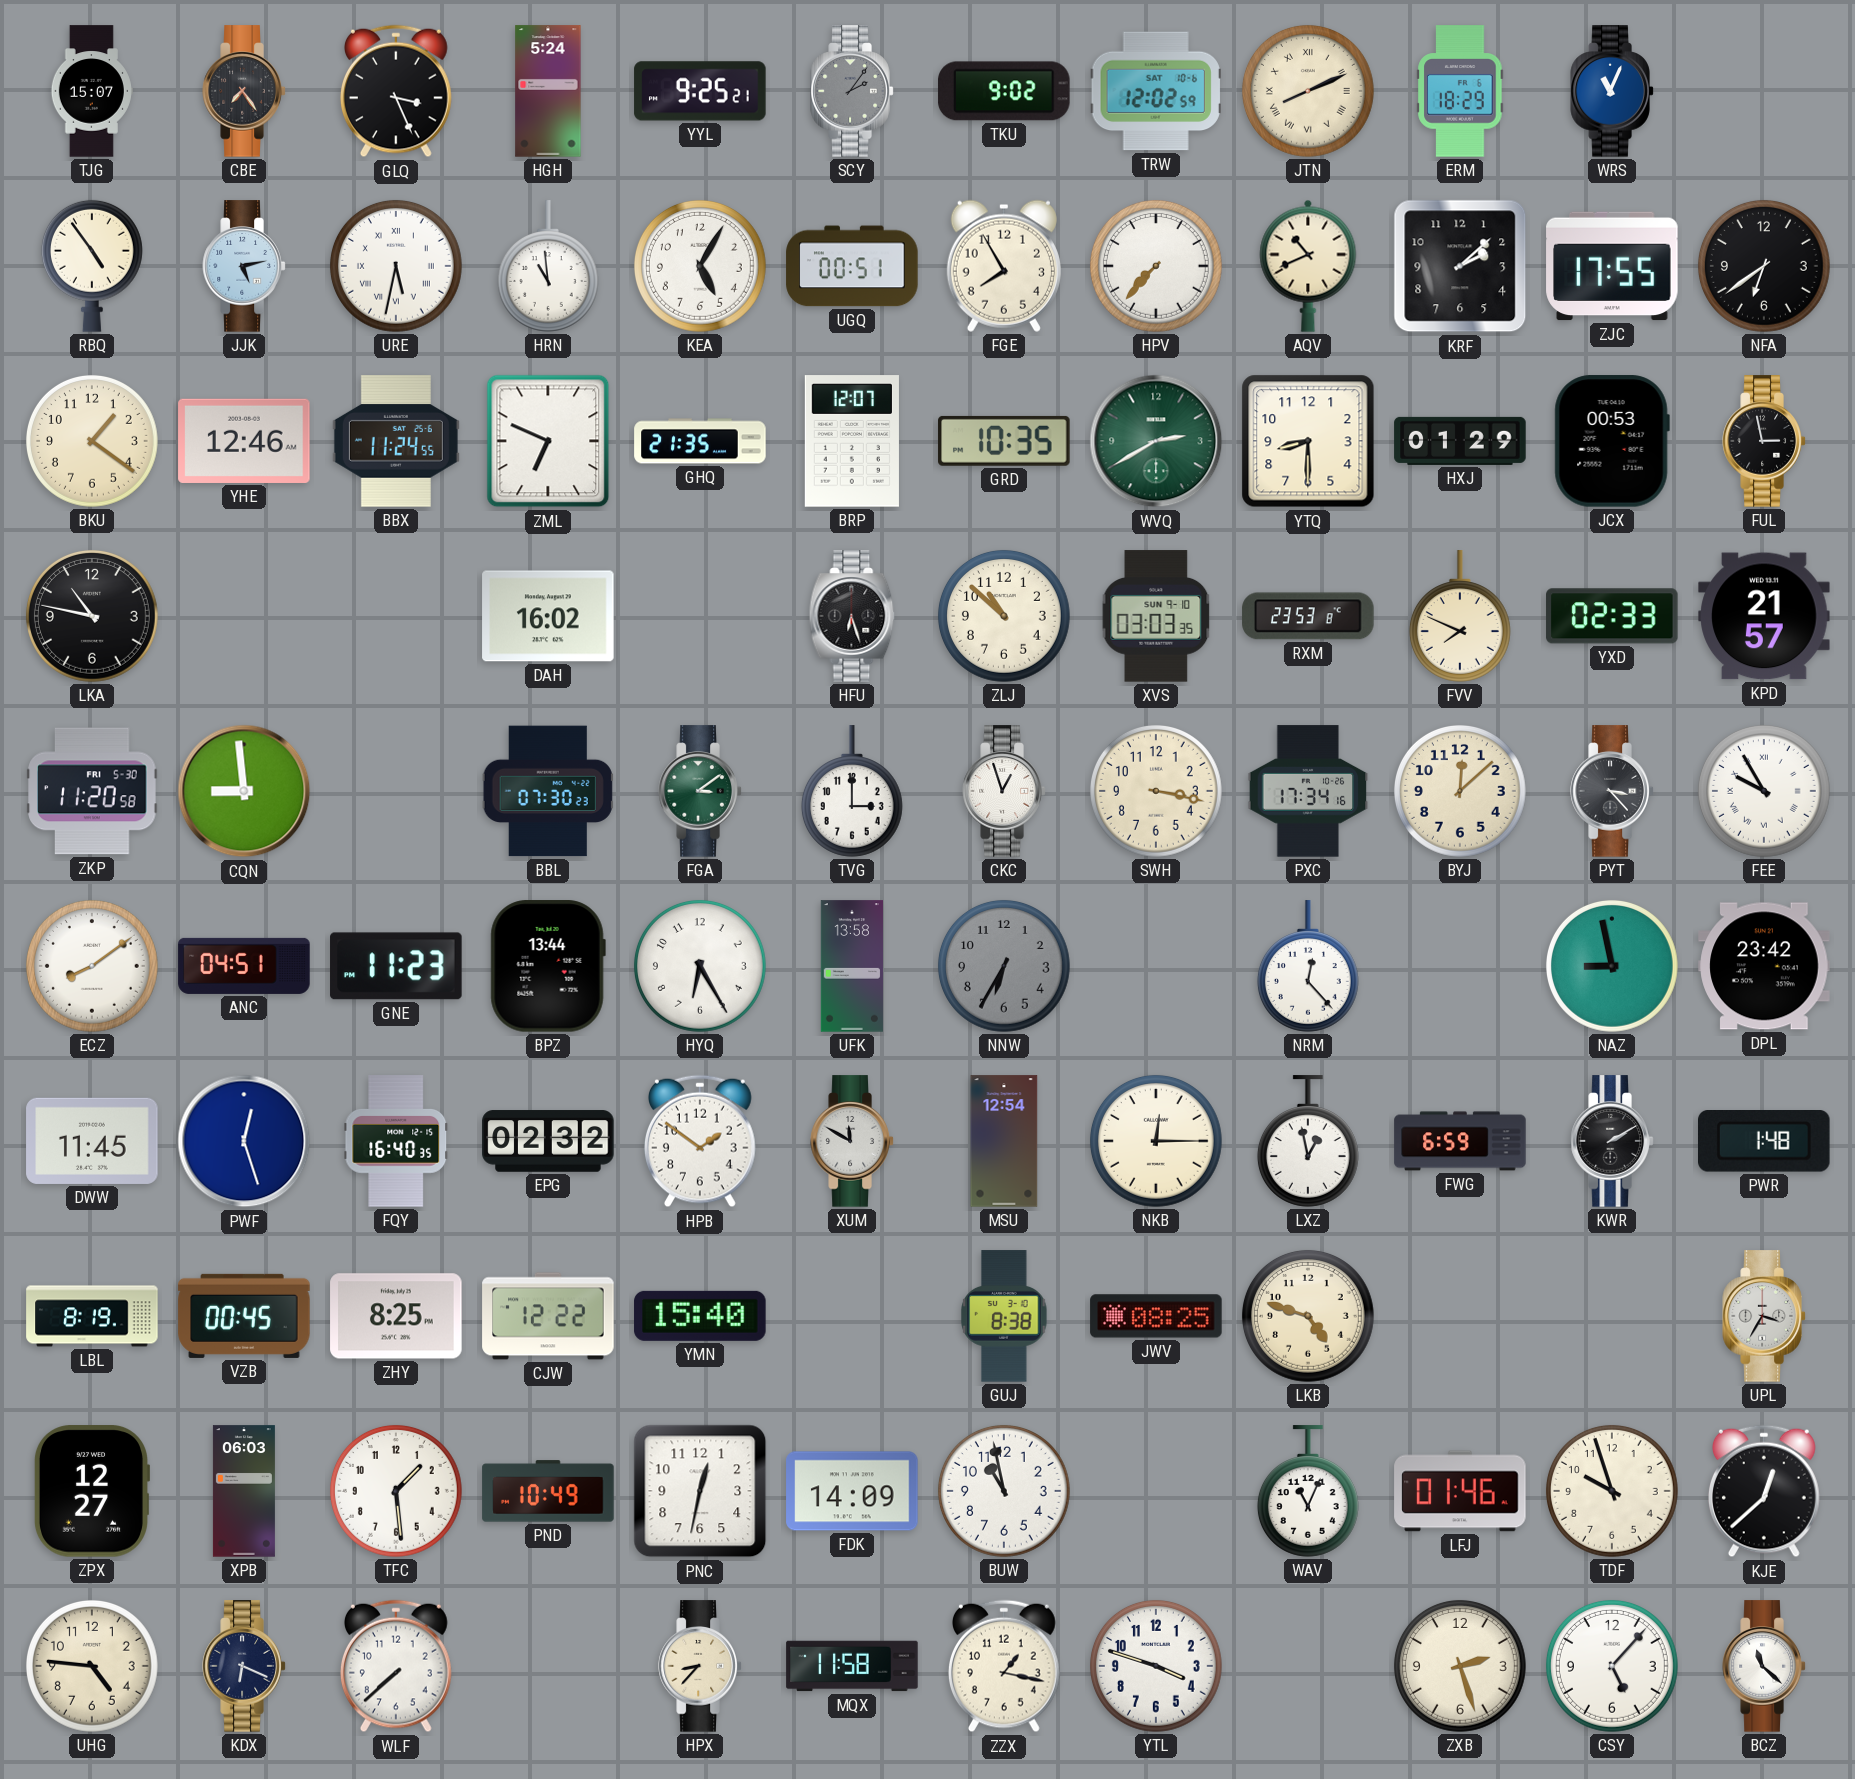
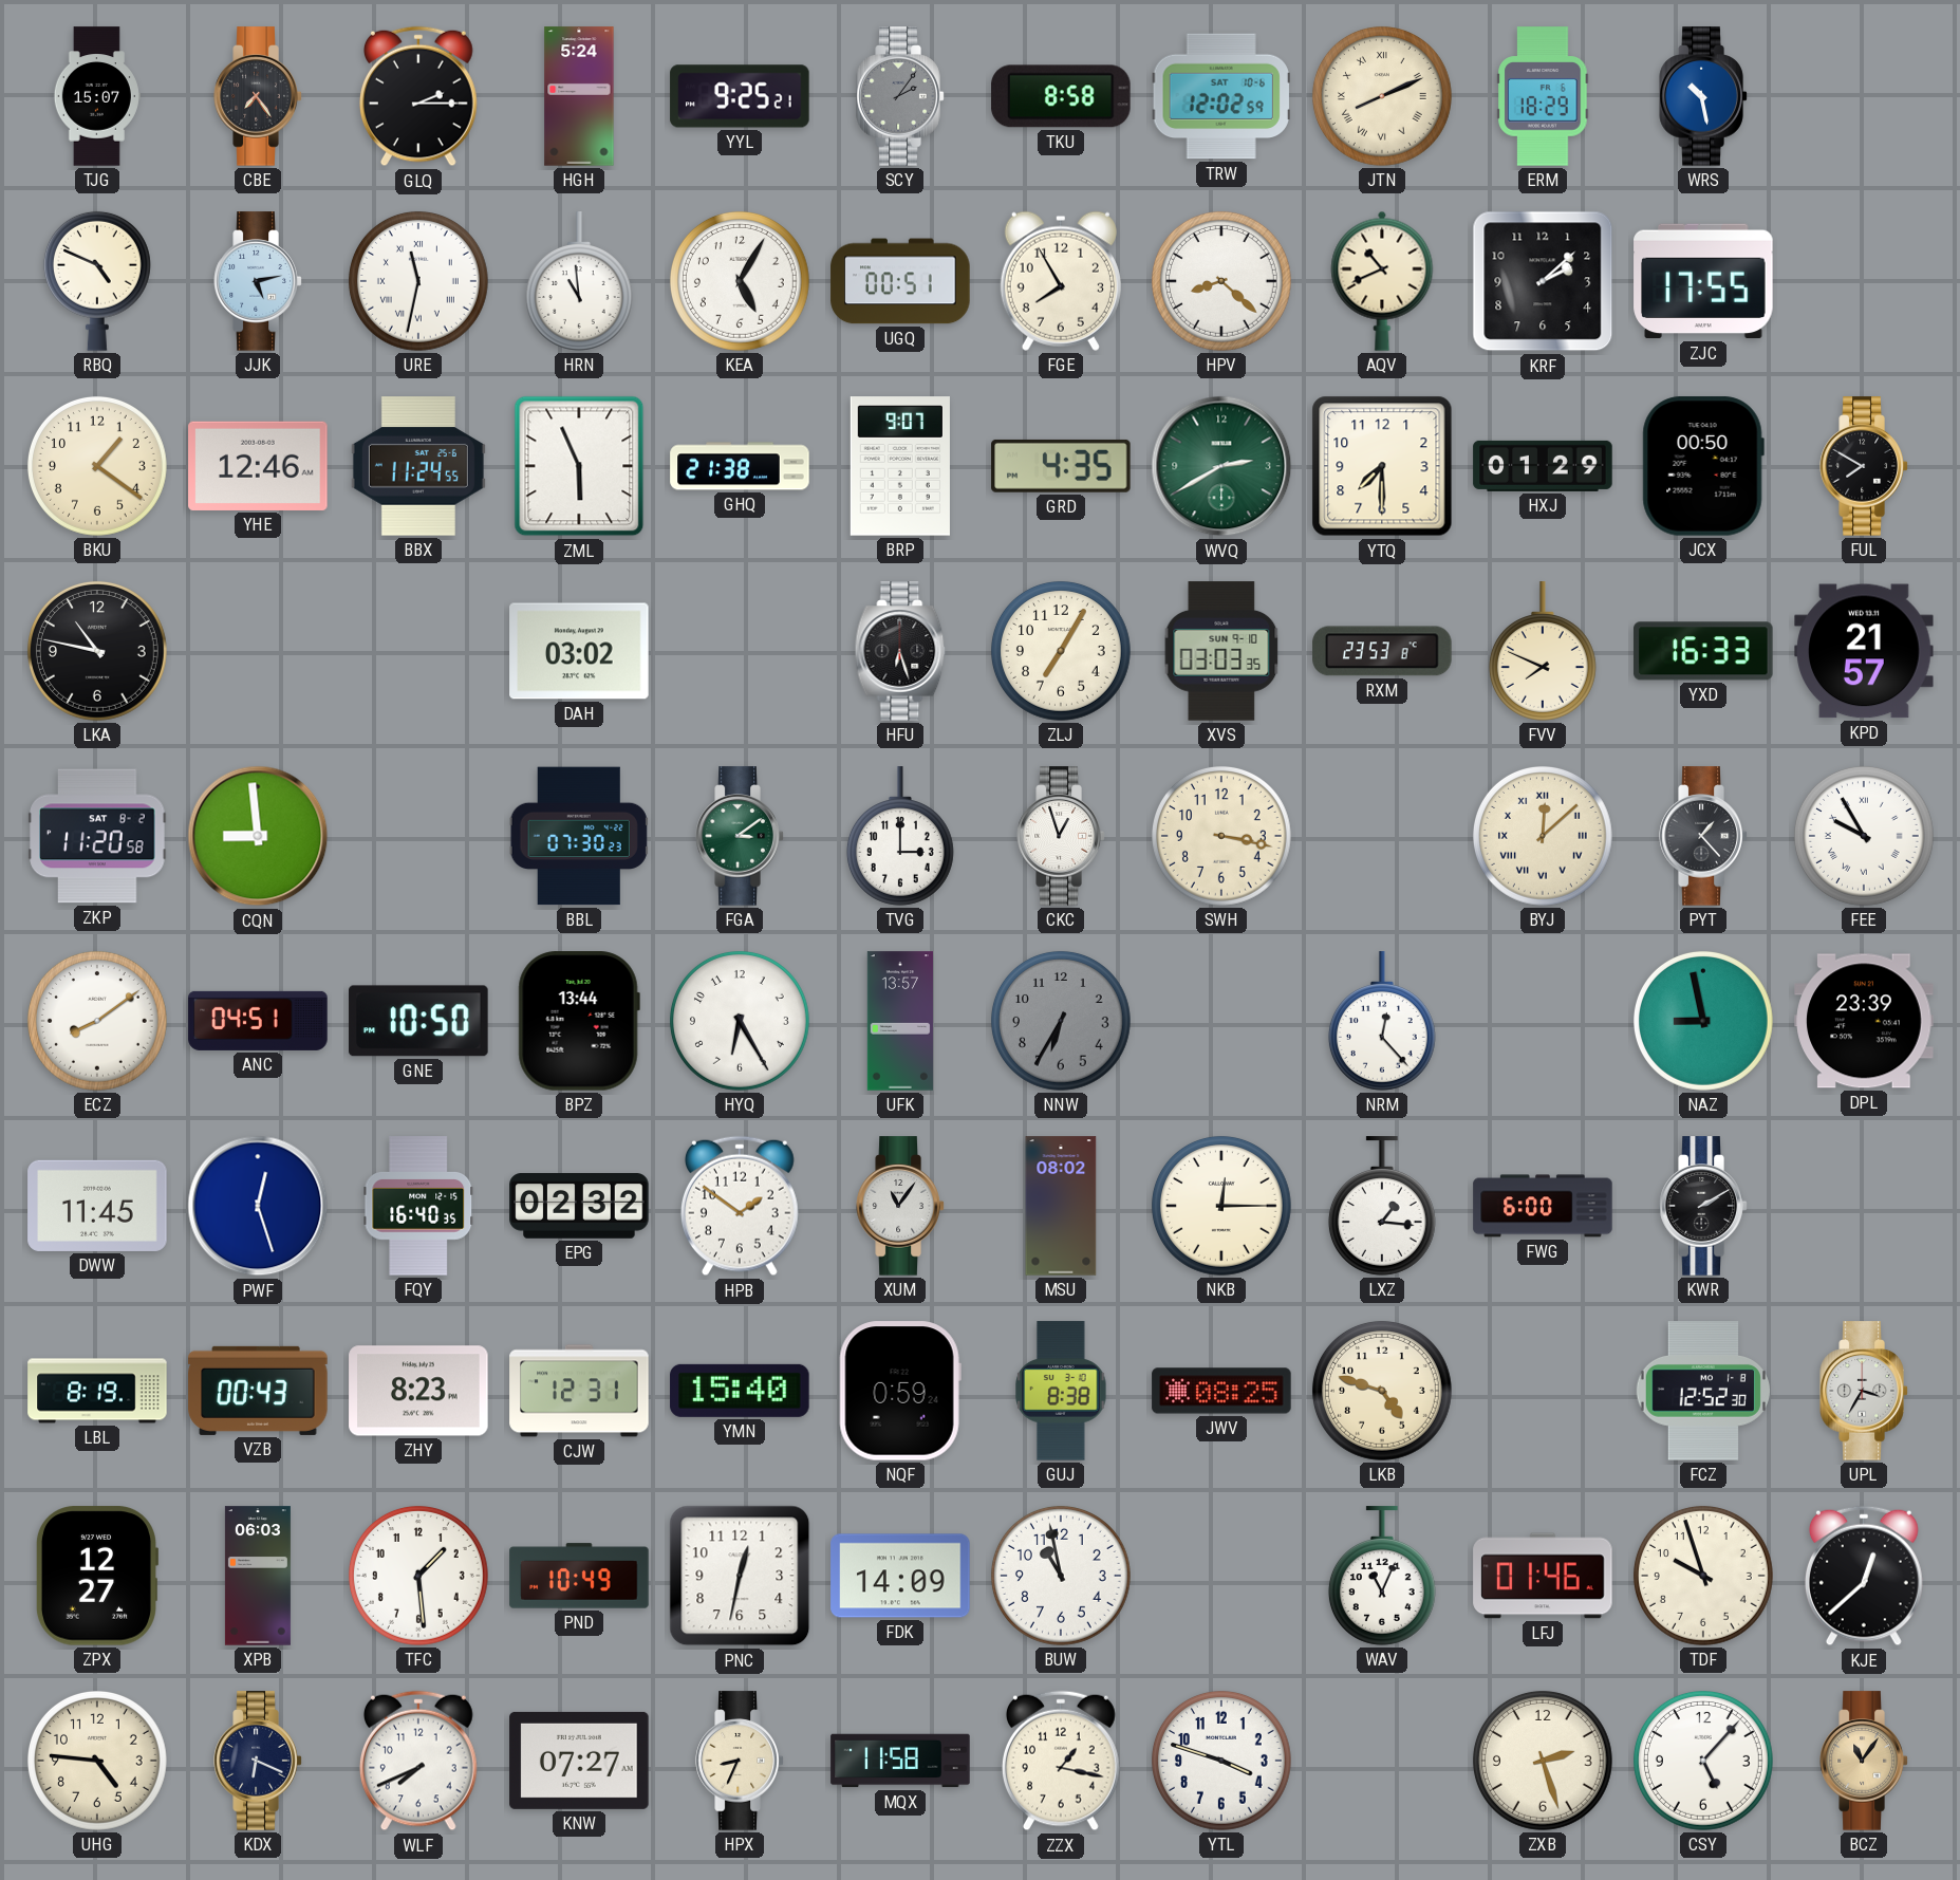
GLQ: 3:26 -> 2:15
TKU: 9:02 -> 8:58
WRS: 11:04 -> 10:28
RBQ: 4:54 -> 4:49
URE: 5:32 -> 11:32
HPV: 7:37 -> 8:22
NFA: 6:39 -> none
ZML: 6:49 -> 5:56
GHQ: 21:35 -> 21:38
BRP: 12:07 -> 9:07
GRD: 10:35 -> 4:35
YTQ: 8:30 -> 7:30
JCX: 00:53 -> 00:50
FUL: 2:58 -> 7:50
DAH: 16:02 -> 03:02
ZLJ: 10:52 -> 7:05
YXD: 02:33 -> 16:33
ZKP date: FRI 5-30 -> SAT 8-2
PXC: 17:34 -> none
BYJ numerals: Arabic -> Roman
PYT: 3:23 -> 1:23
GNE: 11:23 -> 10:50
UFK: 13:58 -> 13:57
DPL: 23:42 -> 23:39
XUM: 11:50 -> 11:06
MSU: 12:54 -> 08:02
LXZ: 12:58 -> 1:16
FWG: 6:59 -> 6:00
PWR: 1:48 -> none
VZB: 00:45 -> 00:43
ZHY: 8:25 -> 8:23
CJW: 12:22 -> 12:31
NQF: none -> 0:59
FCZ: none -> 12:52
WLF: 7:38 -> 7:41
KNW: none -> 07:27
HPX: 8:37 -> 8:34
BCZ: 11:22 -> 11:06
BCZ dial: white -> champagne
